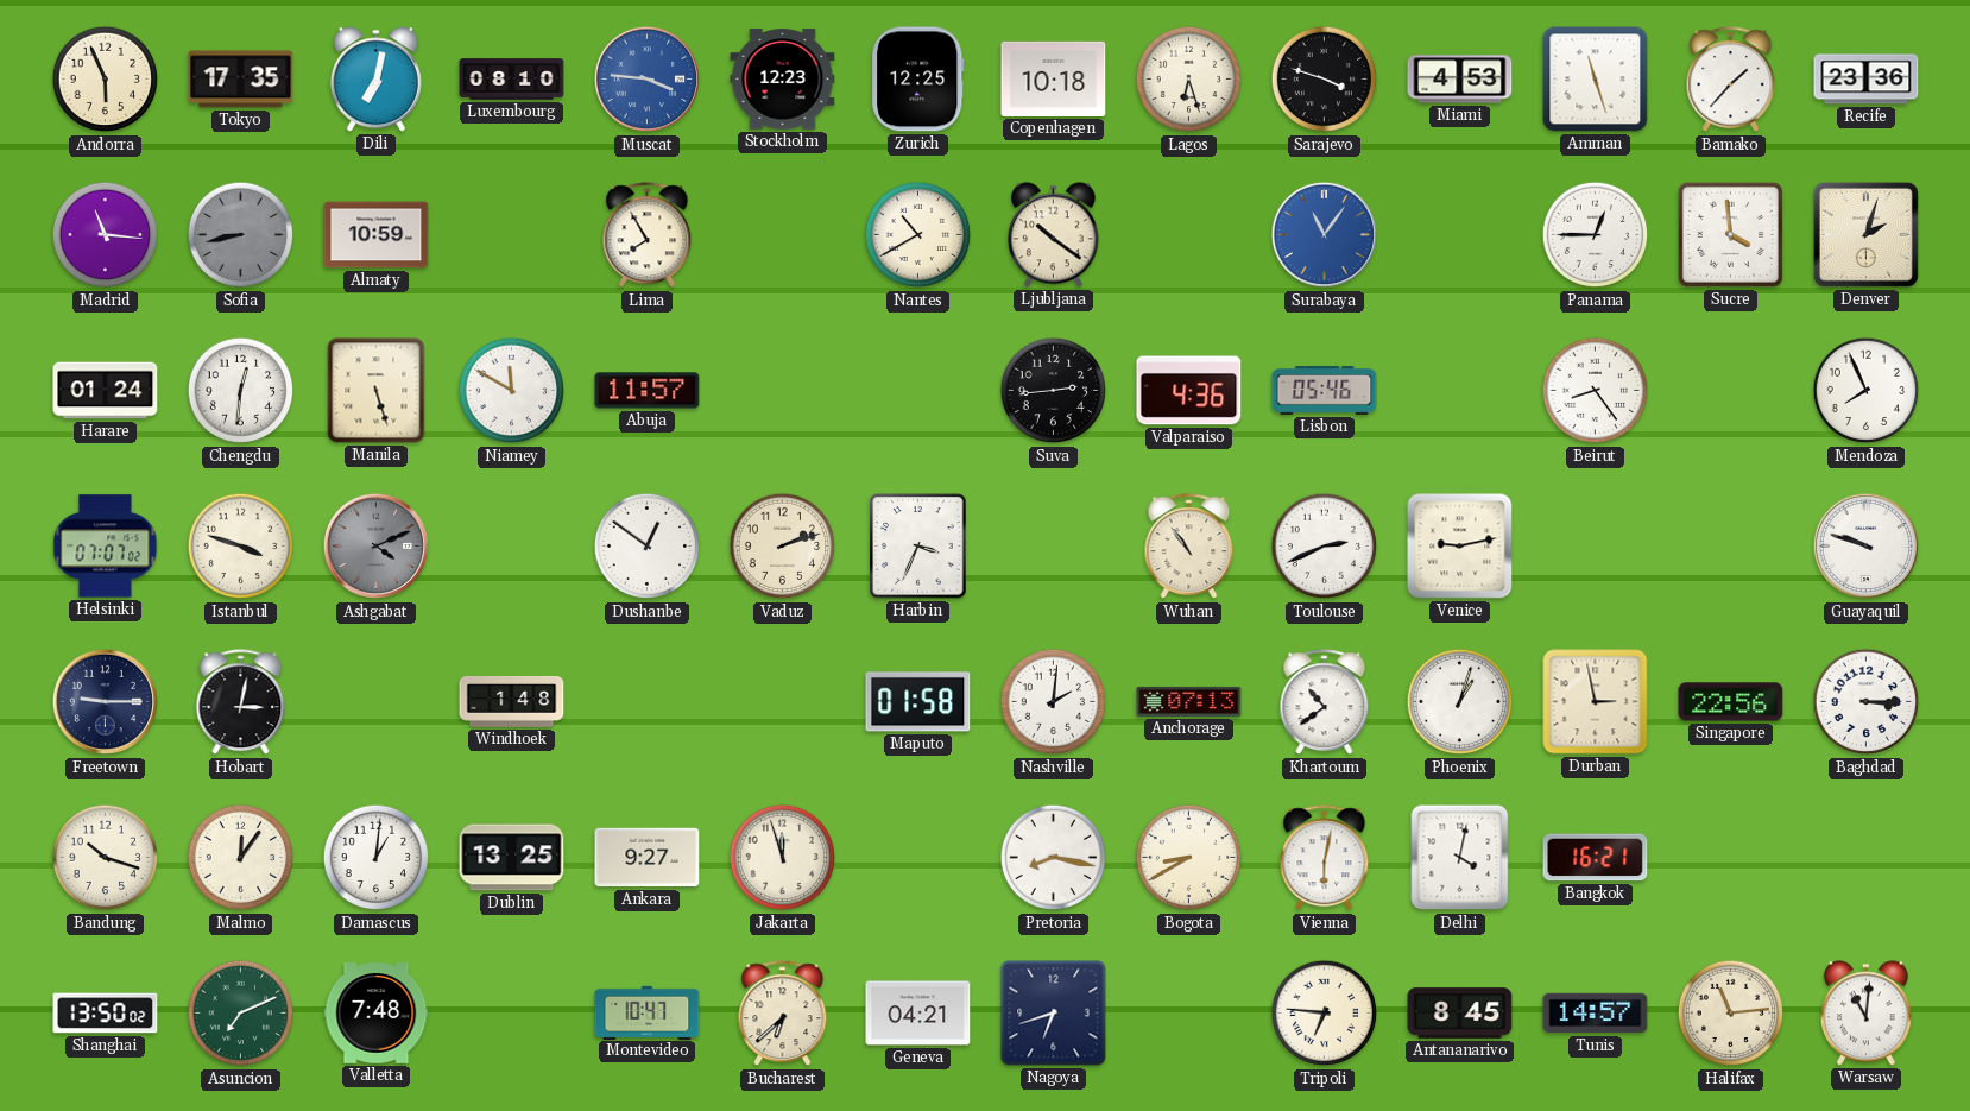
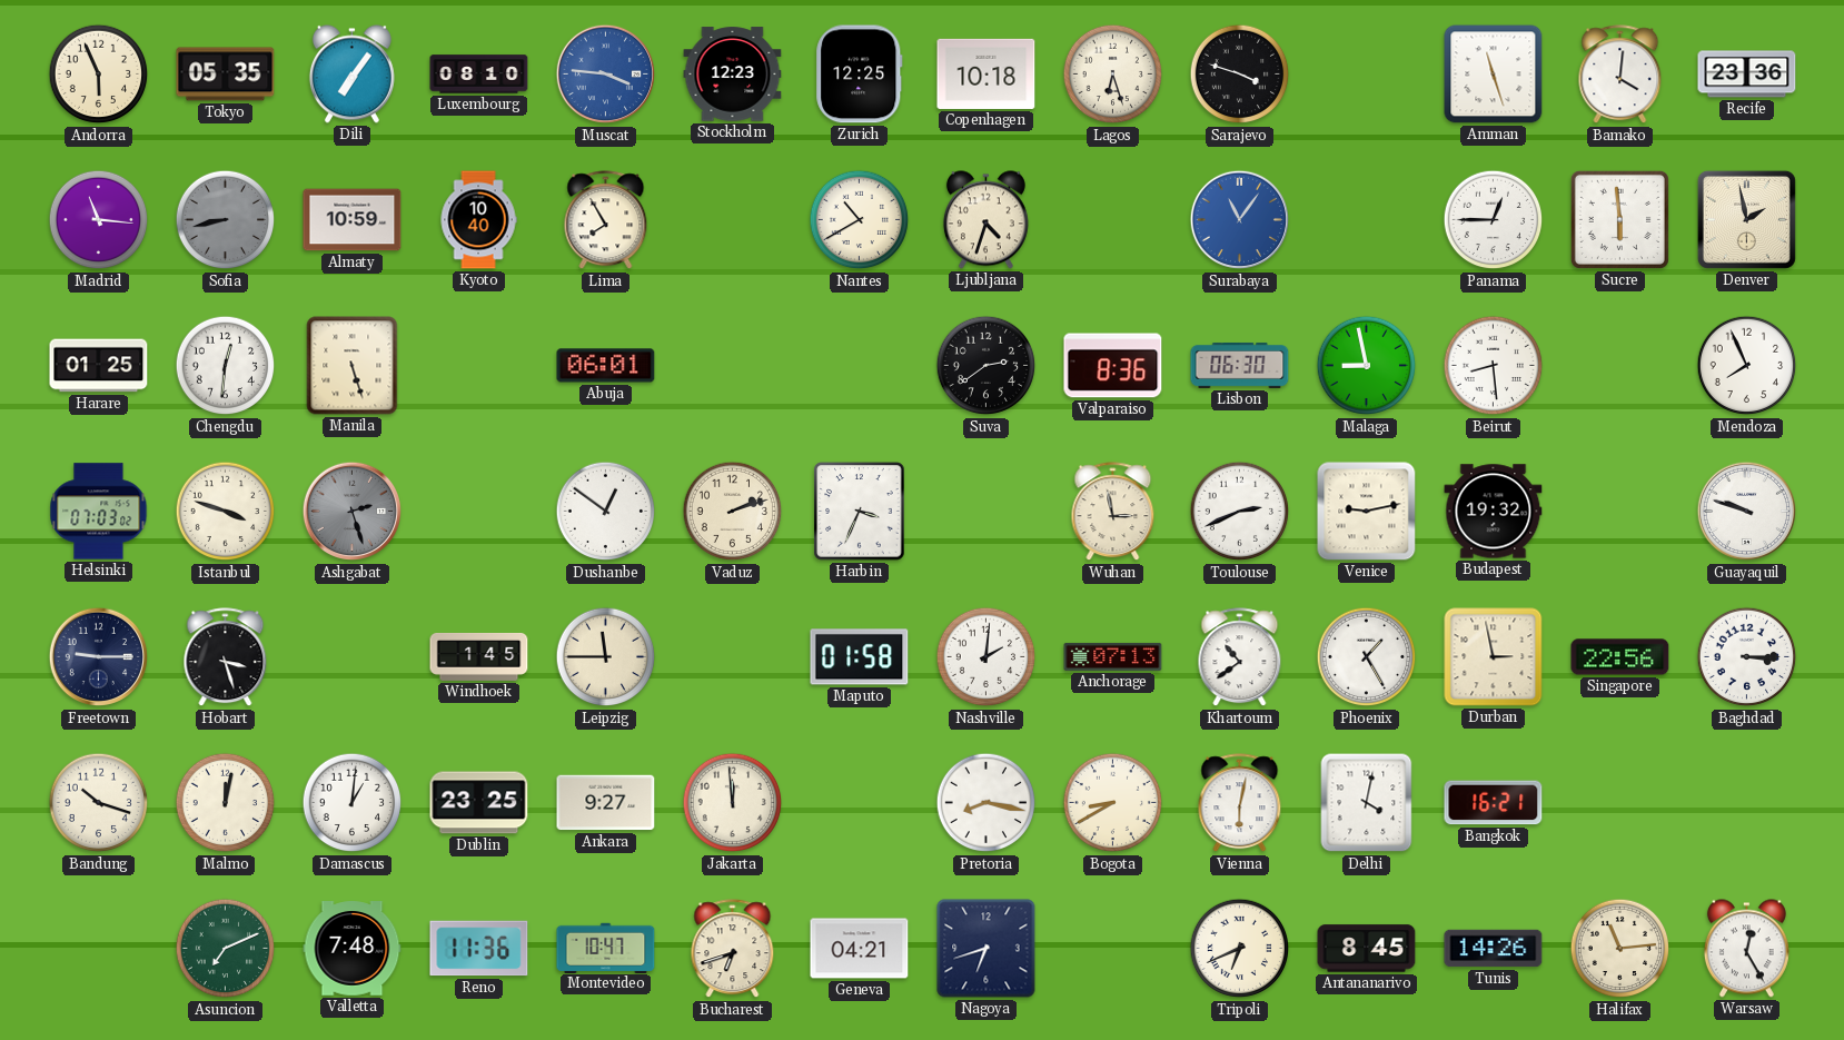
Tokyo: 17:35 -> 05:35
Dili: 7:02 -> 7:06
Miami: 4:53 -> none
Bamako: 1:37 -> 4:01
Kyoto: none -> 10:40
Ljubljana: 10:21 -> 4:33
Sucre: 3:59 -> 5:59
Denver: 2:03 -> 1:58
Harare: 01:24 -> 01:25
Niamey: 11:50 -> none
Abuja: 11:57 -> 06:01
Suva: 2:44 -> 2:39
Valparaiso: 4:36 -> 8:36
Lisbon: 05:46 -> 06:30
Malaga: none -> 8:58
Beirut: 8:24 -> 8:29
Helsinki: 07:07 -> 07:03
Ashgabat: 4:11 -> 2:27
Wuhan: 10:54 -> 2:58
Budapest: none -> 19:32
Hobart: 3:02 -> 3:27
Windhoek: 1:48 -> 1:45
Leipzig: none -> 11:45
Phoenix: 1:03 -> 1:25
Malmo: 12:06 -> 12:02
Dublin: 13:25 -> 23:25
Jakarta: 11:57 -> 11:59
Shanghai: 13:50 -> none
Reno: none -> 11:36
Bucharest: 6:38 -> 6:42
Tripoli: 6:46 -> 6:41
Tunis: 14:57 -> 14:26
Warsaw: 11:01 -> 12:25
